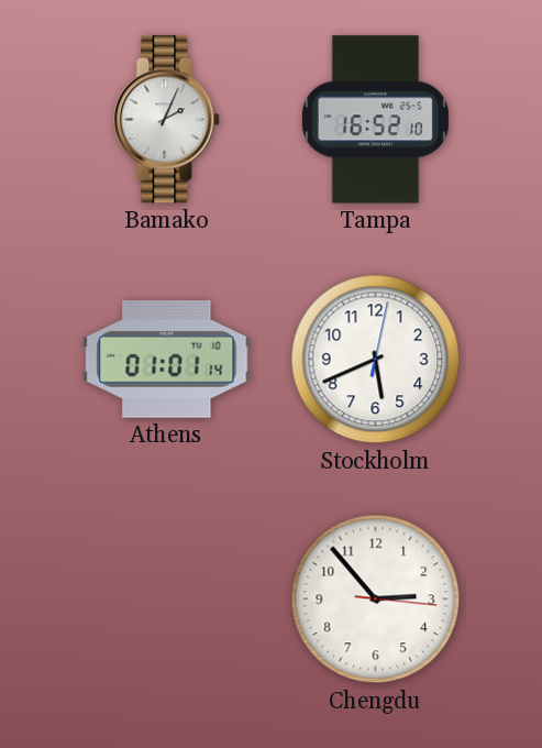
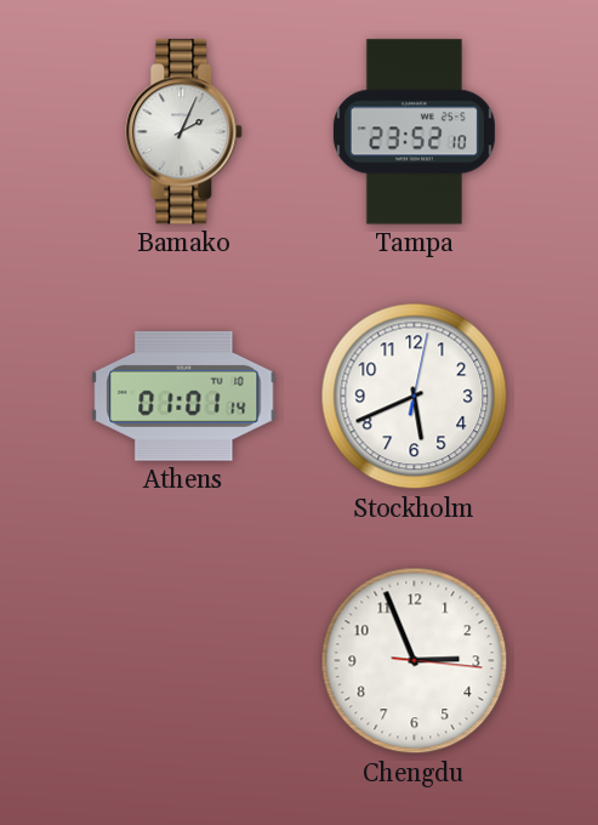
Tampa: 16:52 -> 23:52
Chengdu: 2:53 -> 2:56
